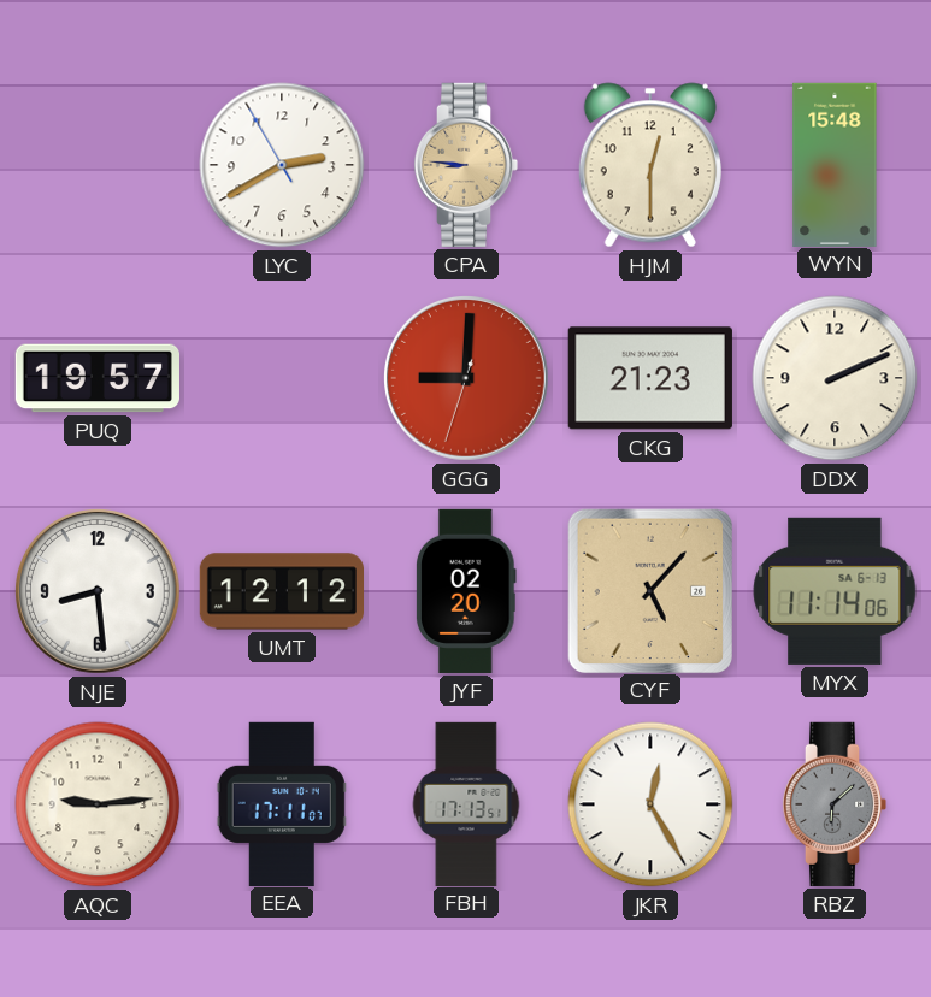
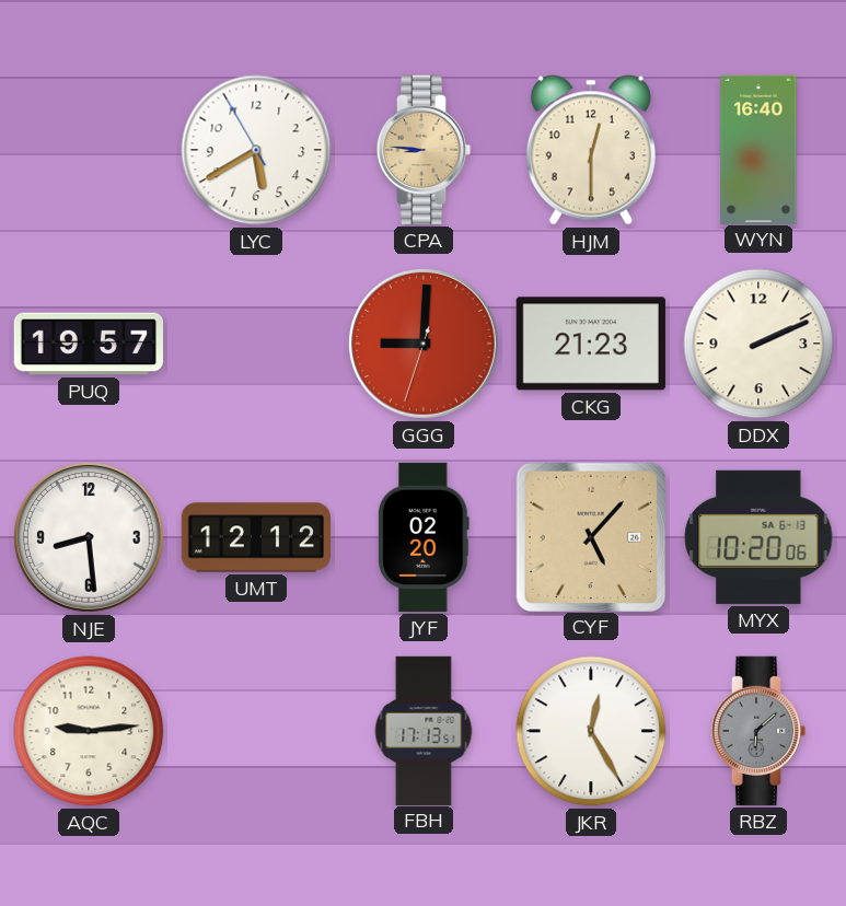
LYC: 2:39 -> 5:39
WYN: 15:48 -> 16:40
MYX: 11:14 -> 10:20
EEA: 17:11 -> none
